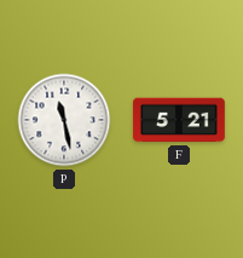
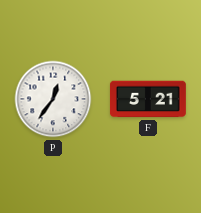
P: 11:28 -> 12:36
